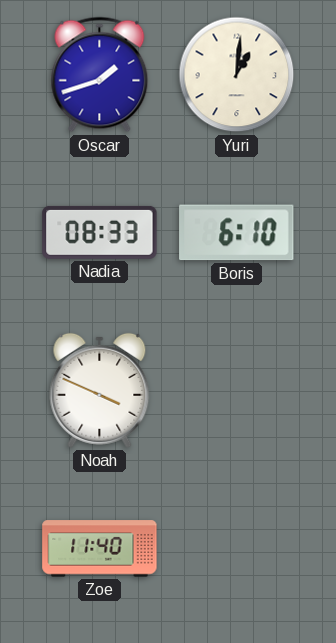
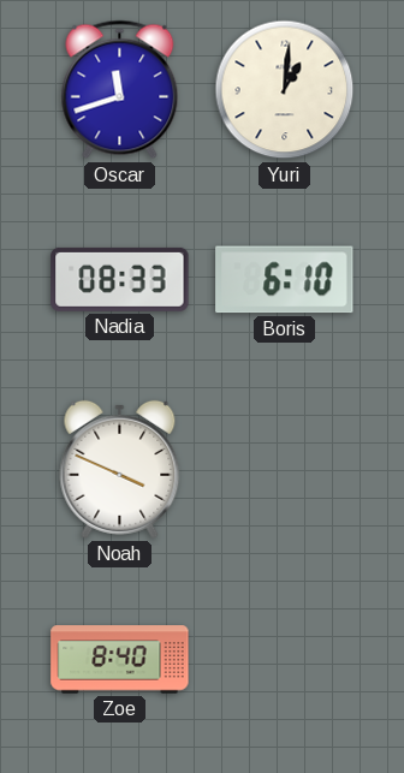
Oscar: 1:42 -> 11:42
Zoe: 11:40 -> 8:40
